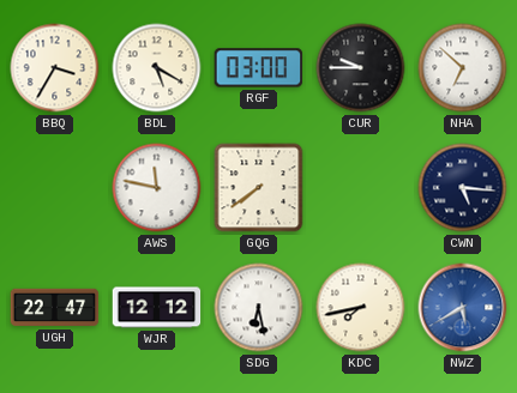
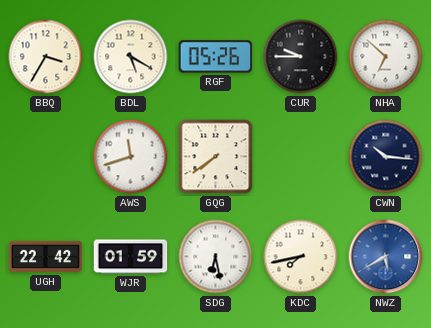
RGF: 03:00 -> 05:26
AWS: 11:47 -> 11:42
CWN: 5:16 -> 10:16
UGH: 22:47 -> 22:42
WJR: 12:12 -> 01:59
